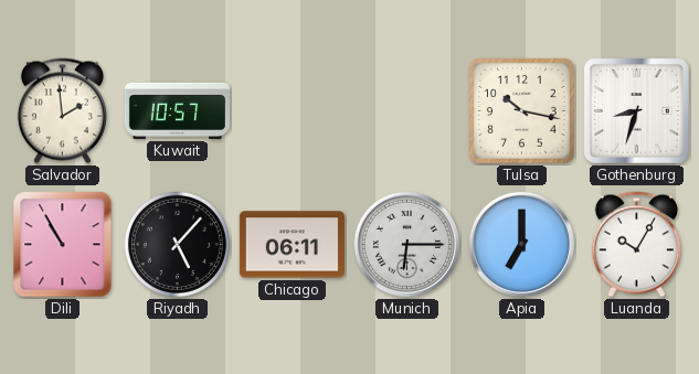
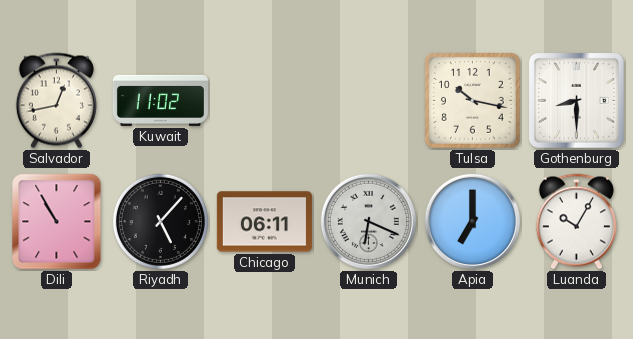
Salvador: 1:59 -> 12:43
Kuwait: 10:57 -> 11:02
Gothenburg: 8:33 -> 8:30
Munich: 6:15 -> 6:19
